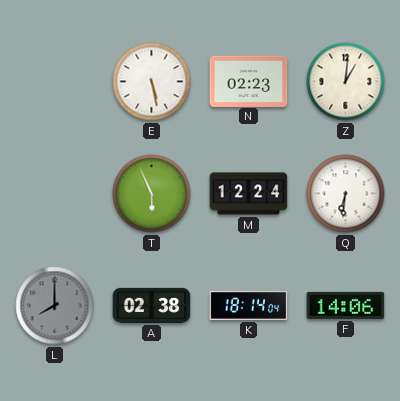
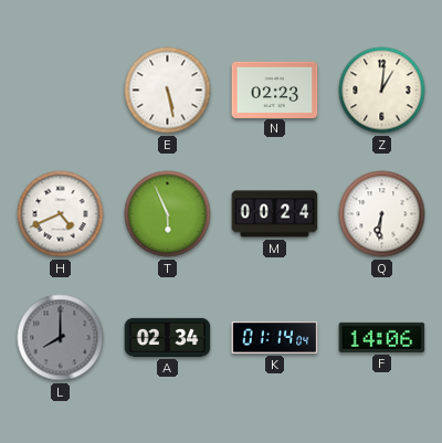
H: none -> 4:41
M: 12:24 -> 00:24
A: 02:38 -> 02:34
K: 18:14 -> 01:14
